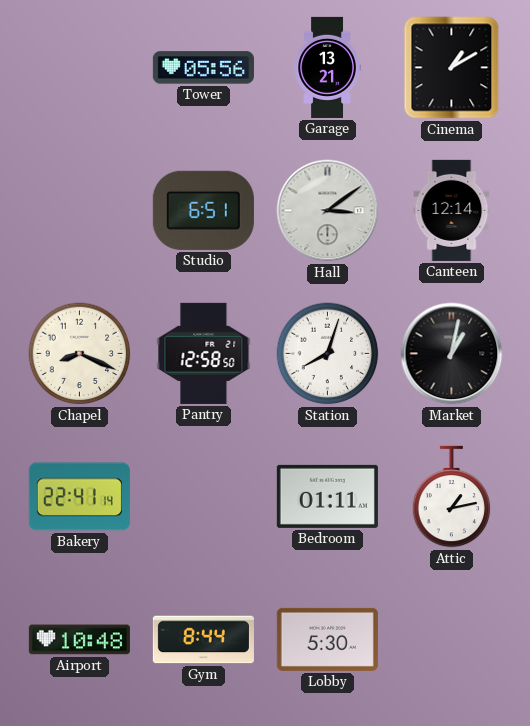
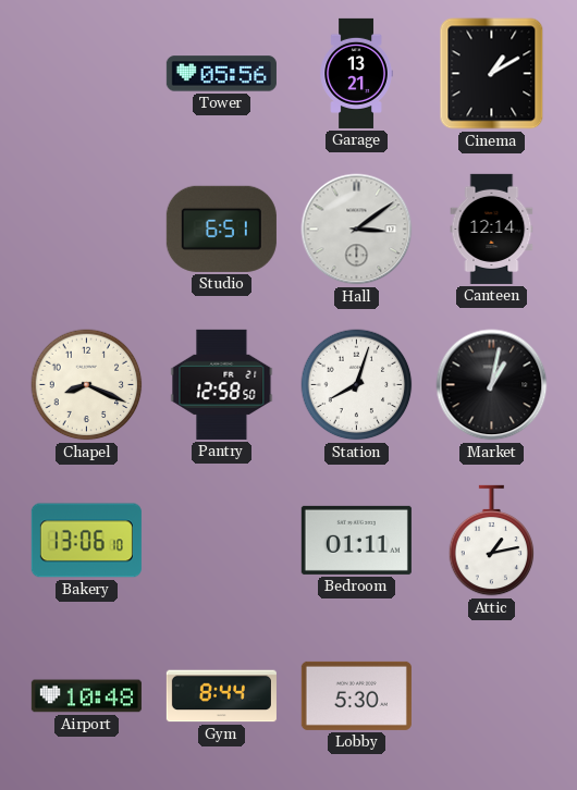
Bakery: 22:41 -> 13:06
